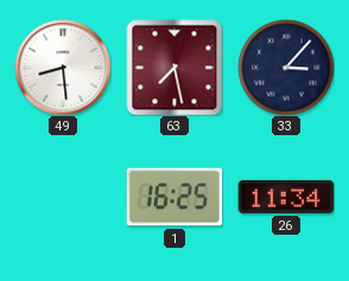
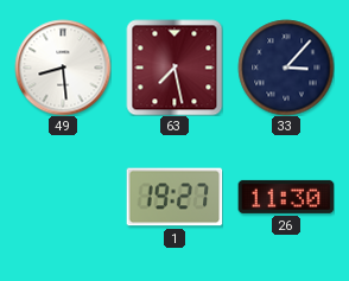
1: 16:25 -> 19:27
26: 11:34 -> 11:30
